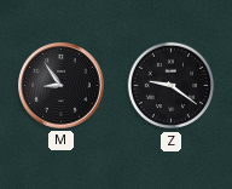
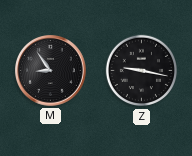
Z: 9:21 -> 9:17
